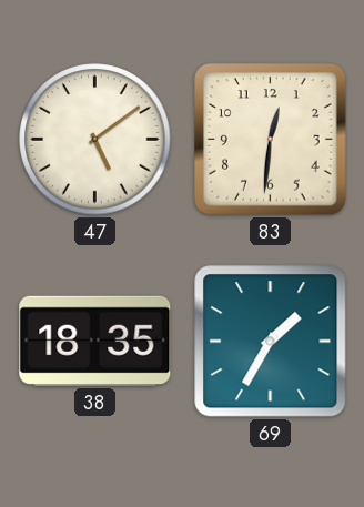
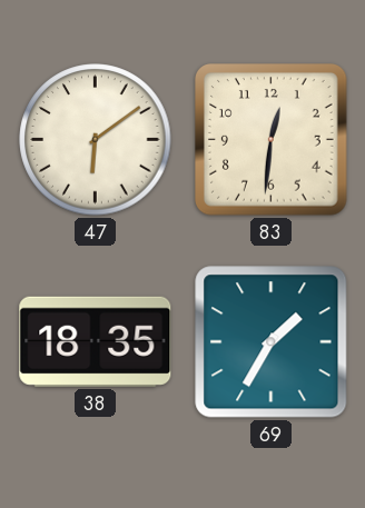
47: 5:09 -> 6:09
